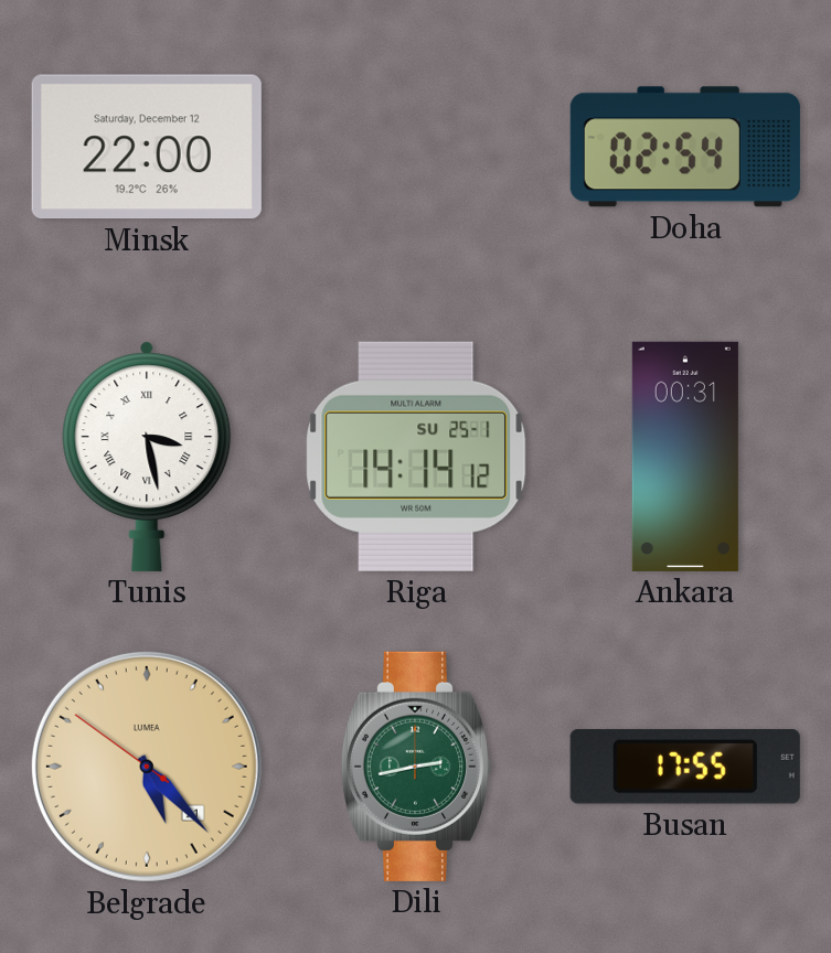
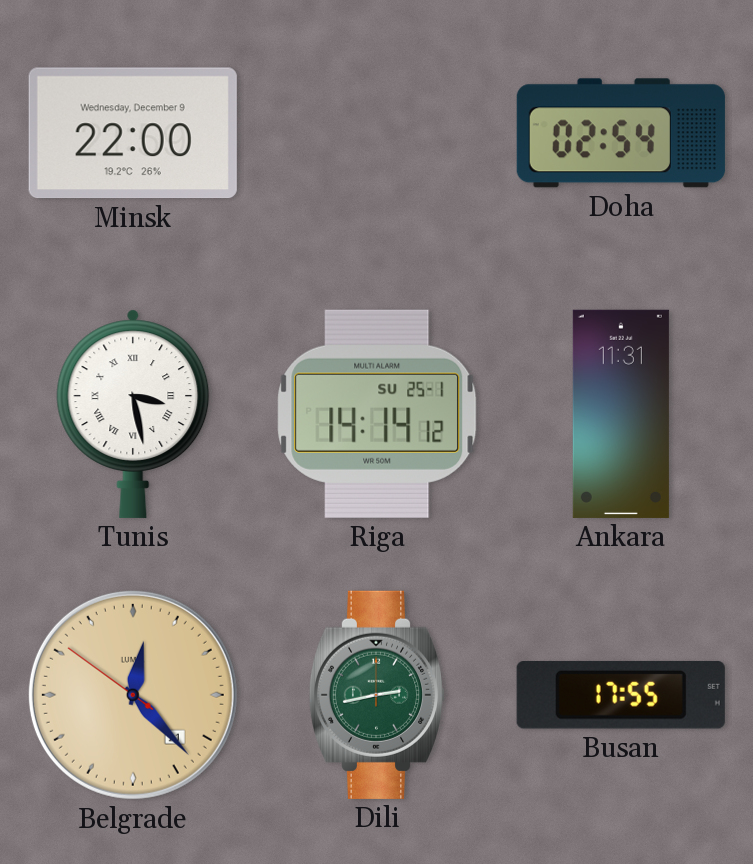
Minsk date: Saturday, December 12 -> Wednesday, December 9
Ankara: 00:31 -> 11:31
Belgrade: 5:22 -> 12:22
